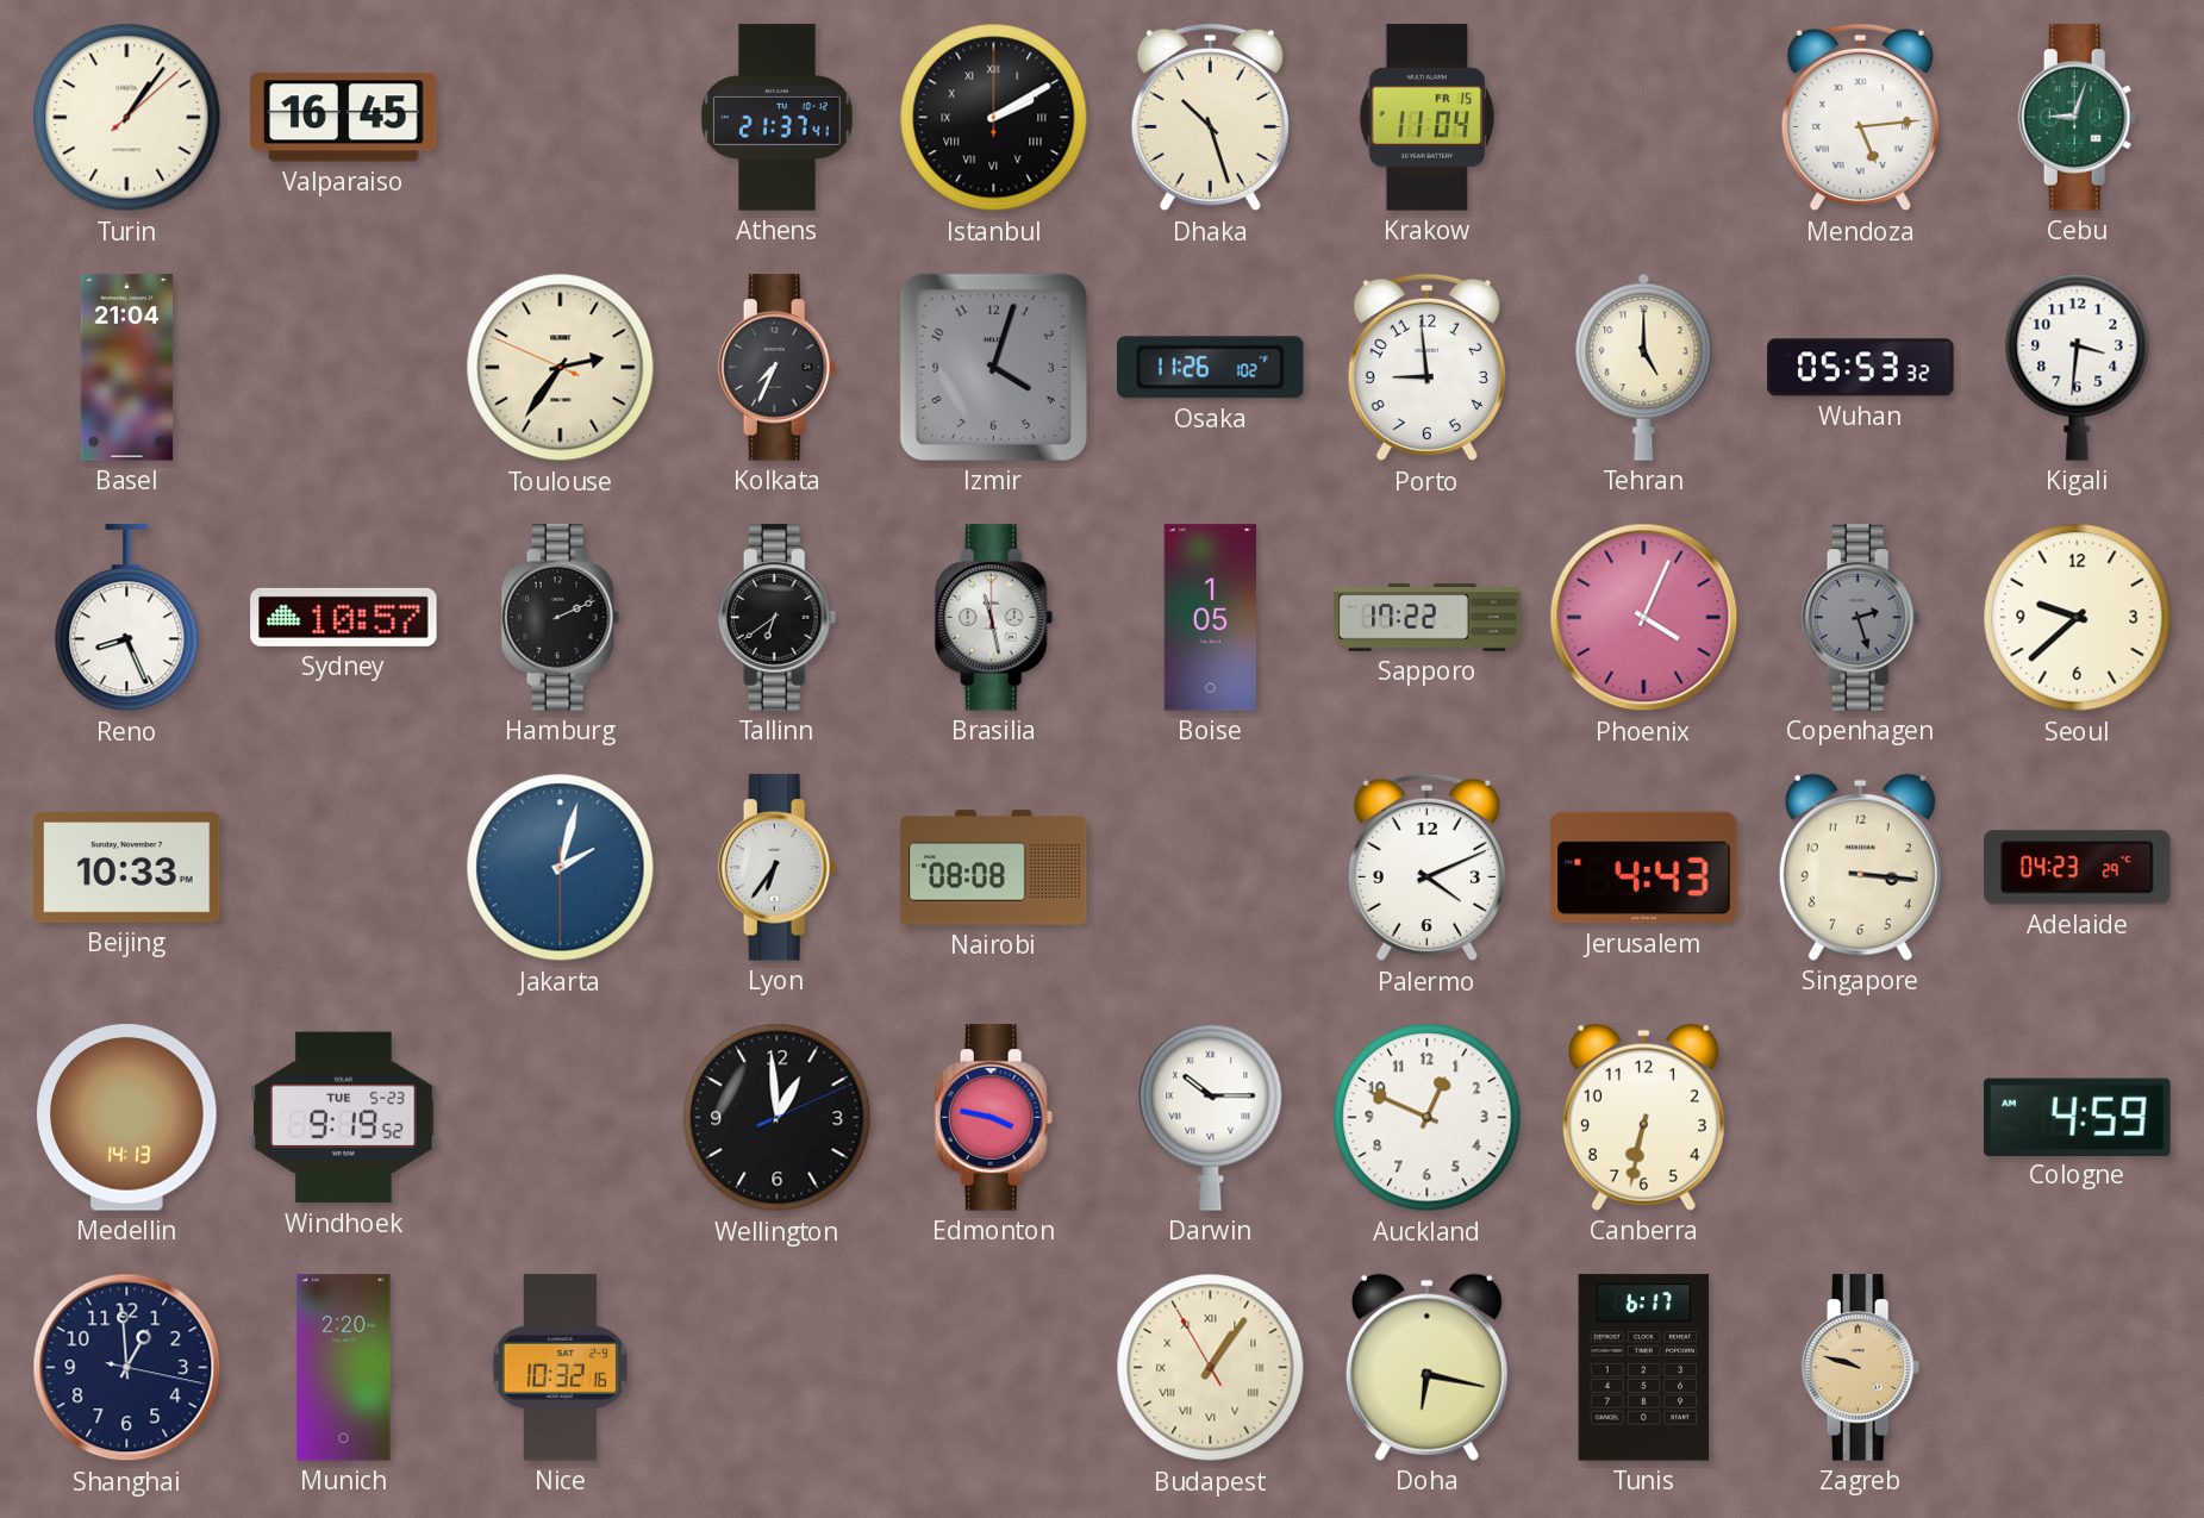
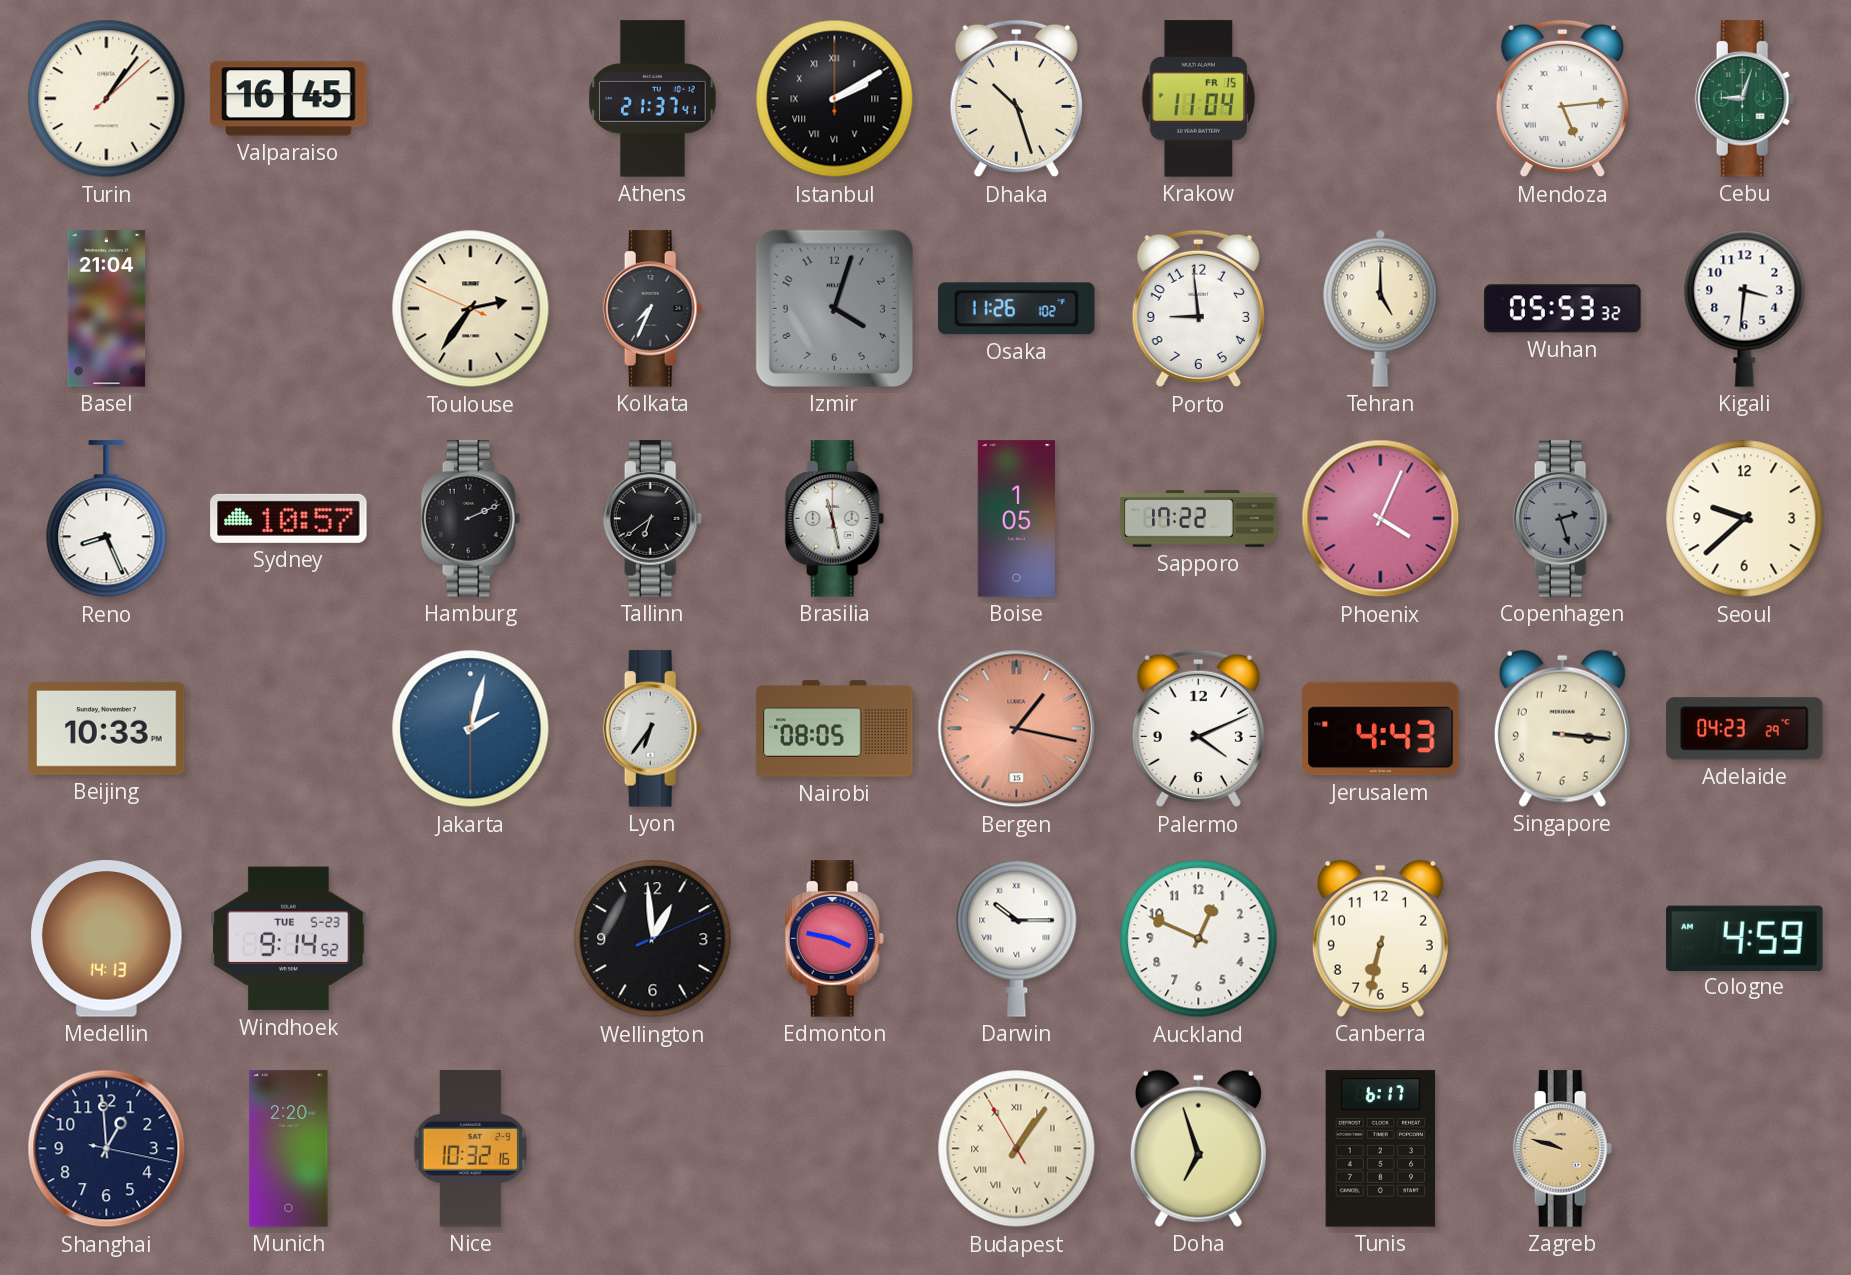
Nairobi: 08:08 -> 08:05
Bergen: none -> 1:17
Windhoek: 9:19 -> 9:14
Doha: 6:17 -> 6:57
